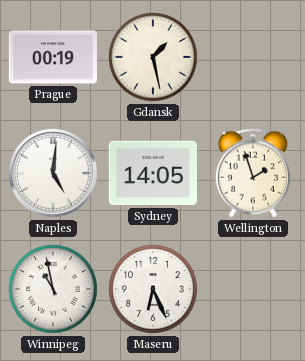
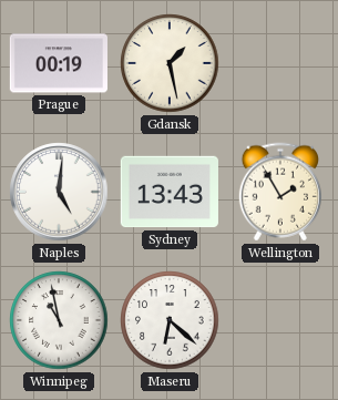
Sydney: 14:05 -> 13:43
Wellington: 1:57 -> 1:55
Maseru: 6:26 -> 6:22
